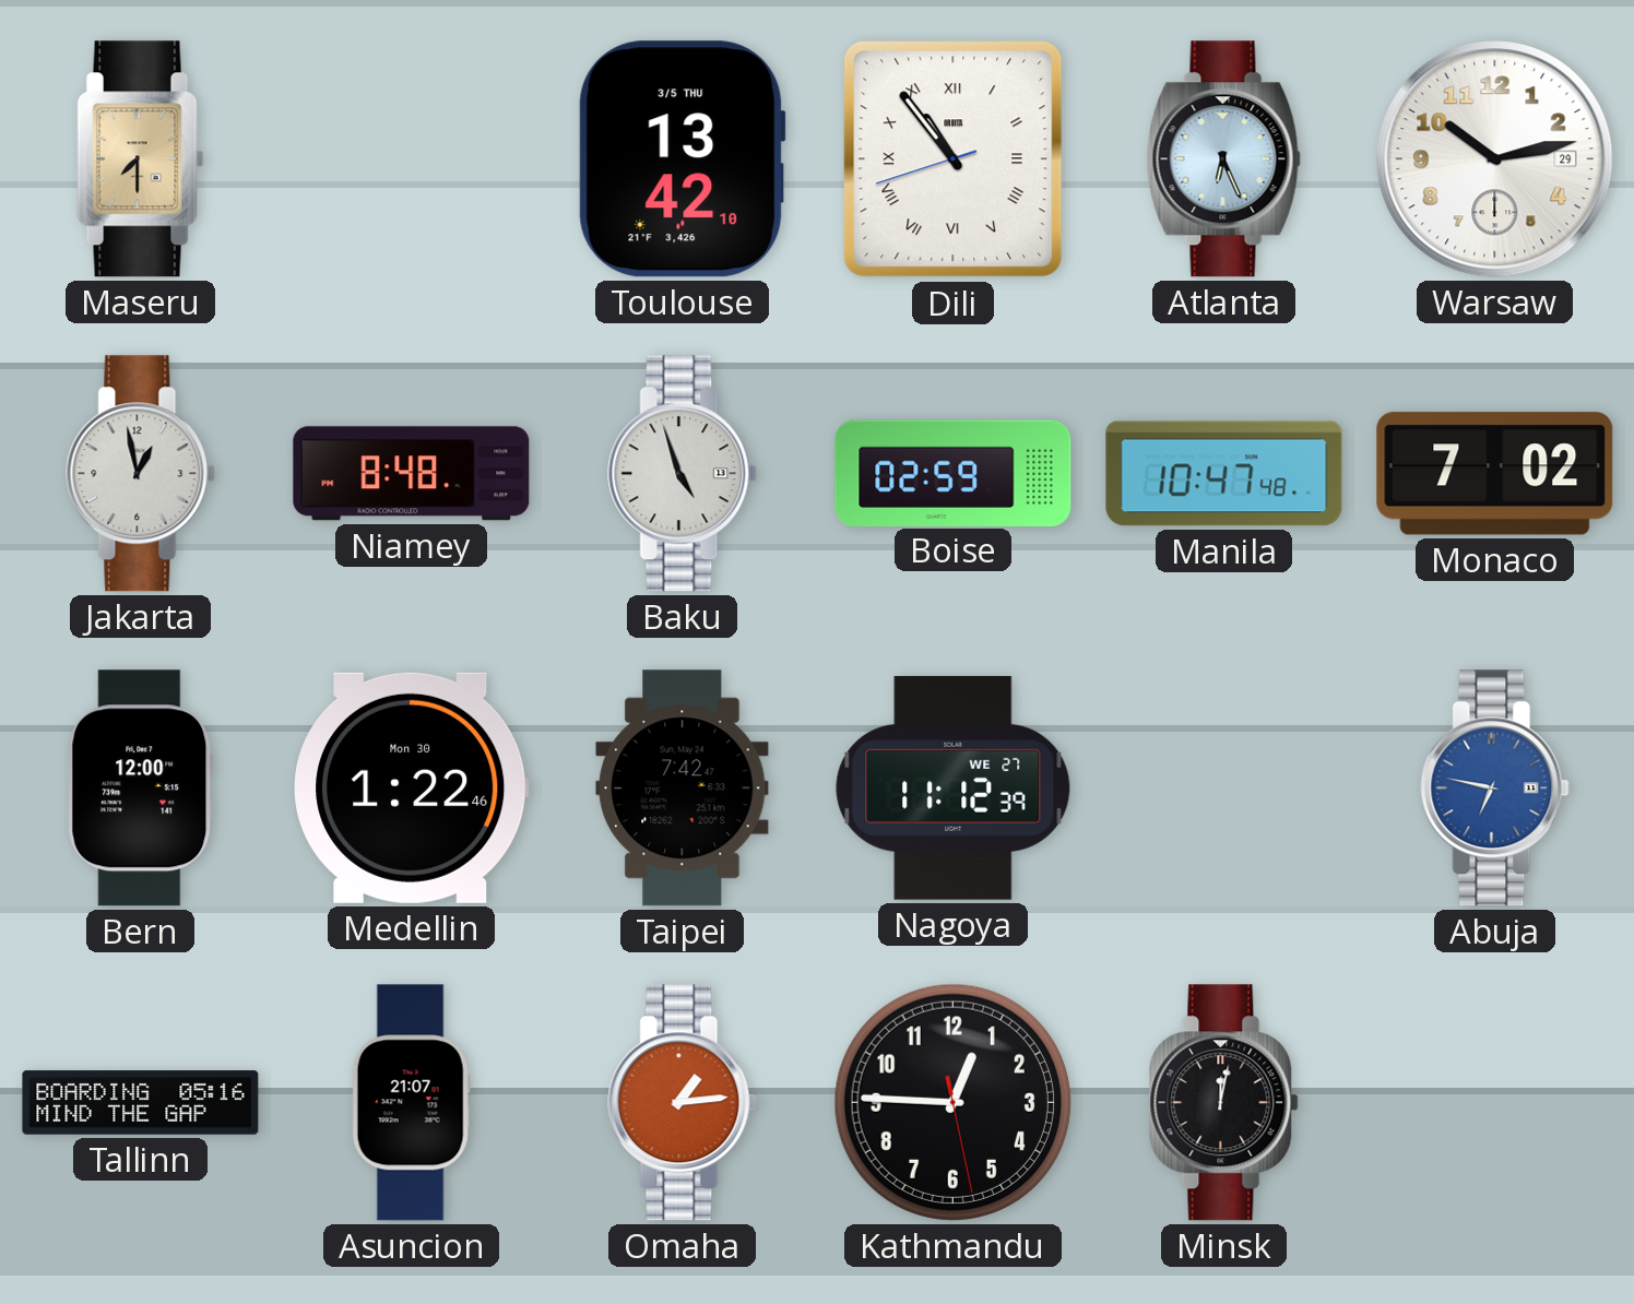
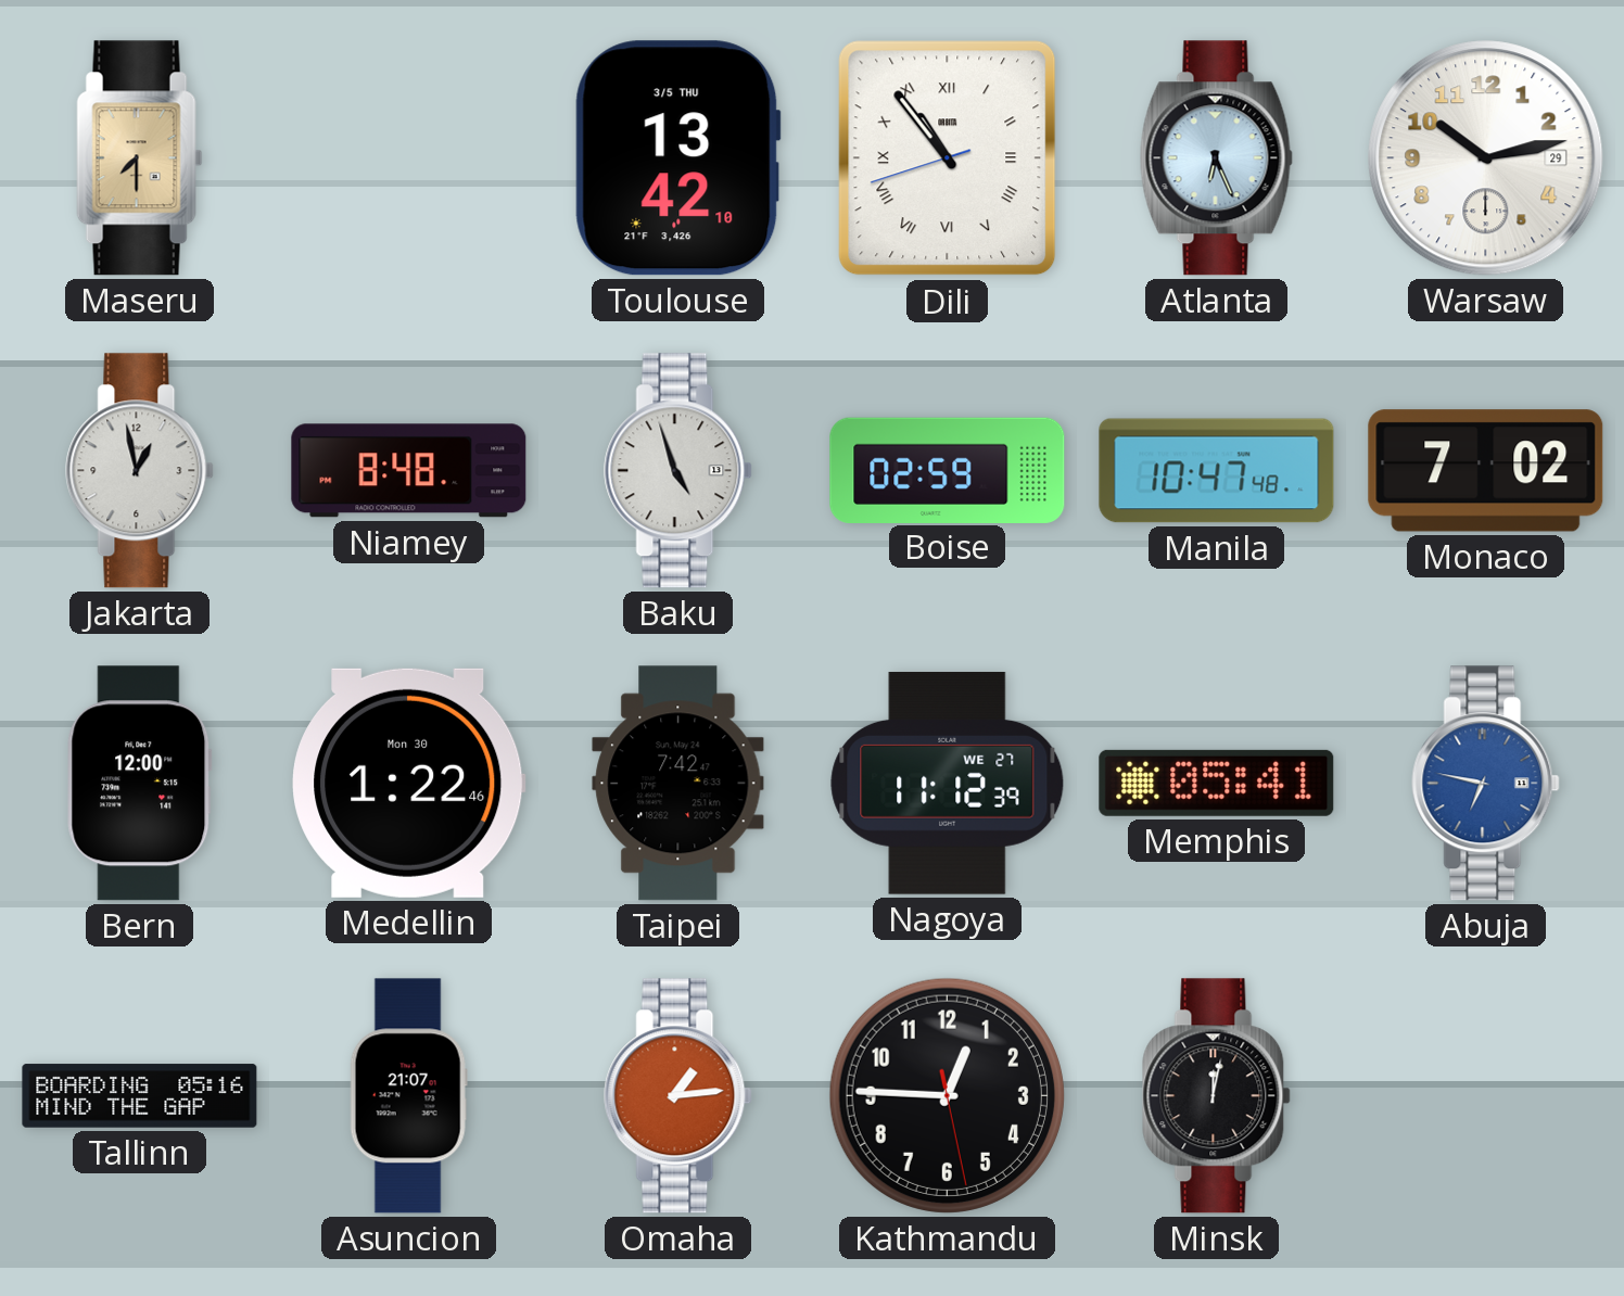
Memphis: none -> 05:41
